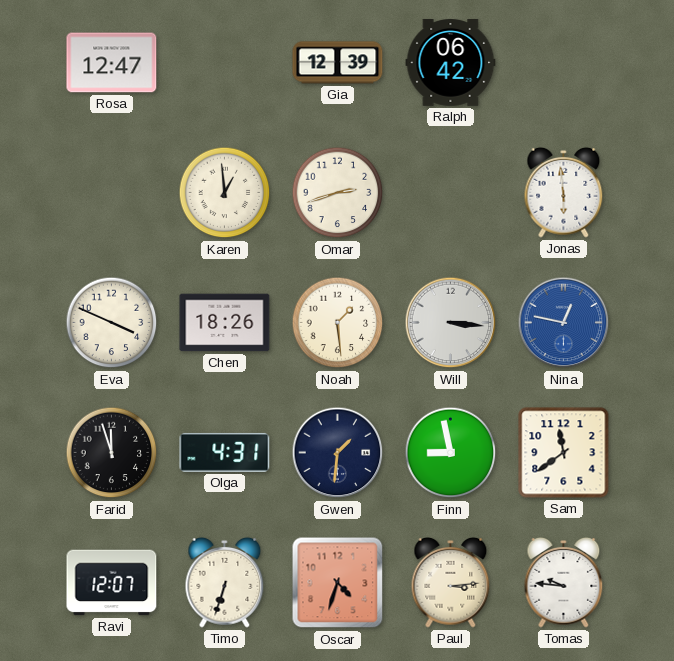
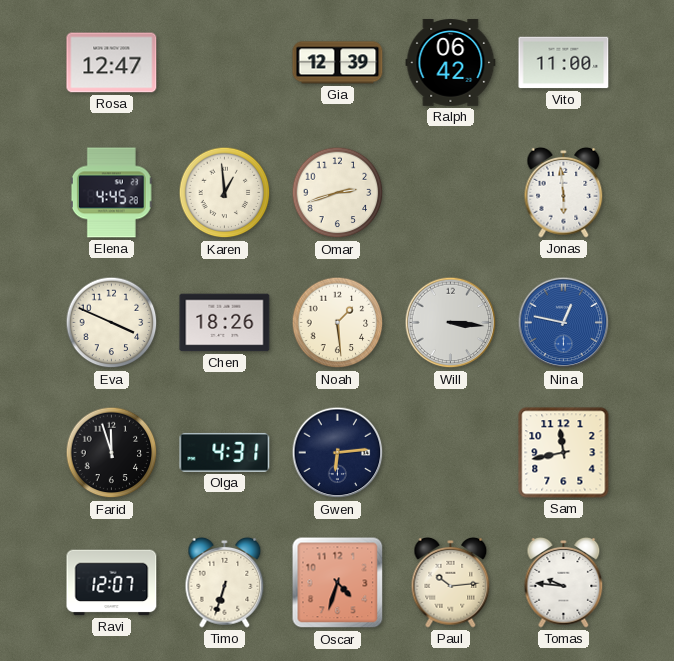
Vito: none -> 11:00
Elena: none -> 4:45
Gwen: 1:31 -> 6:14
Finn: 8:58 -> none
Sam: 11:39 -> 11:43
Paul: 3:14 -> 10:14
